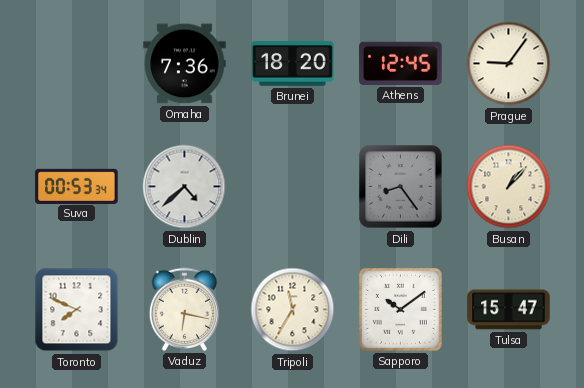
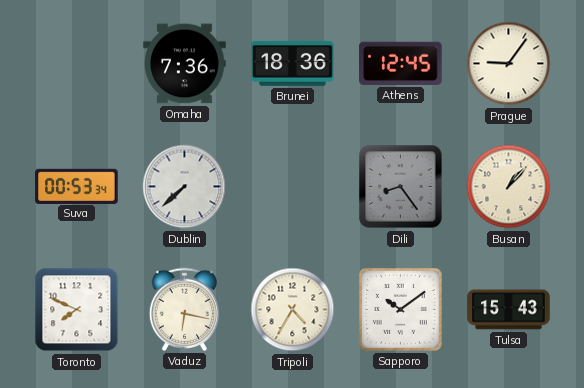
Brunei: 18:20 -> 18:36
Dublin: 4:38 -> 7:38
Tripoli: 11:35 -> 4:35
Tulsa: 15:47 -> 15:43
